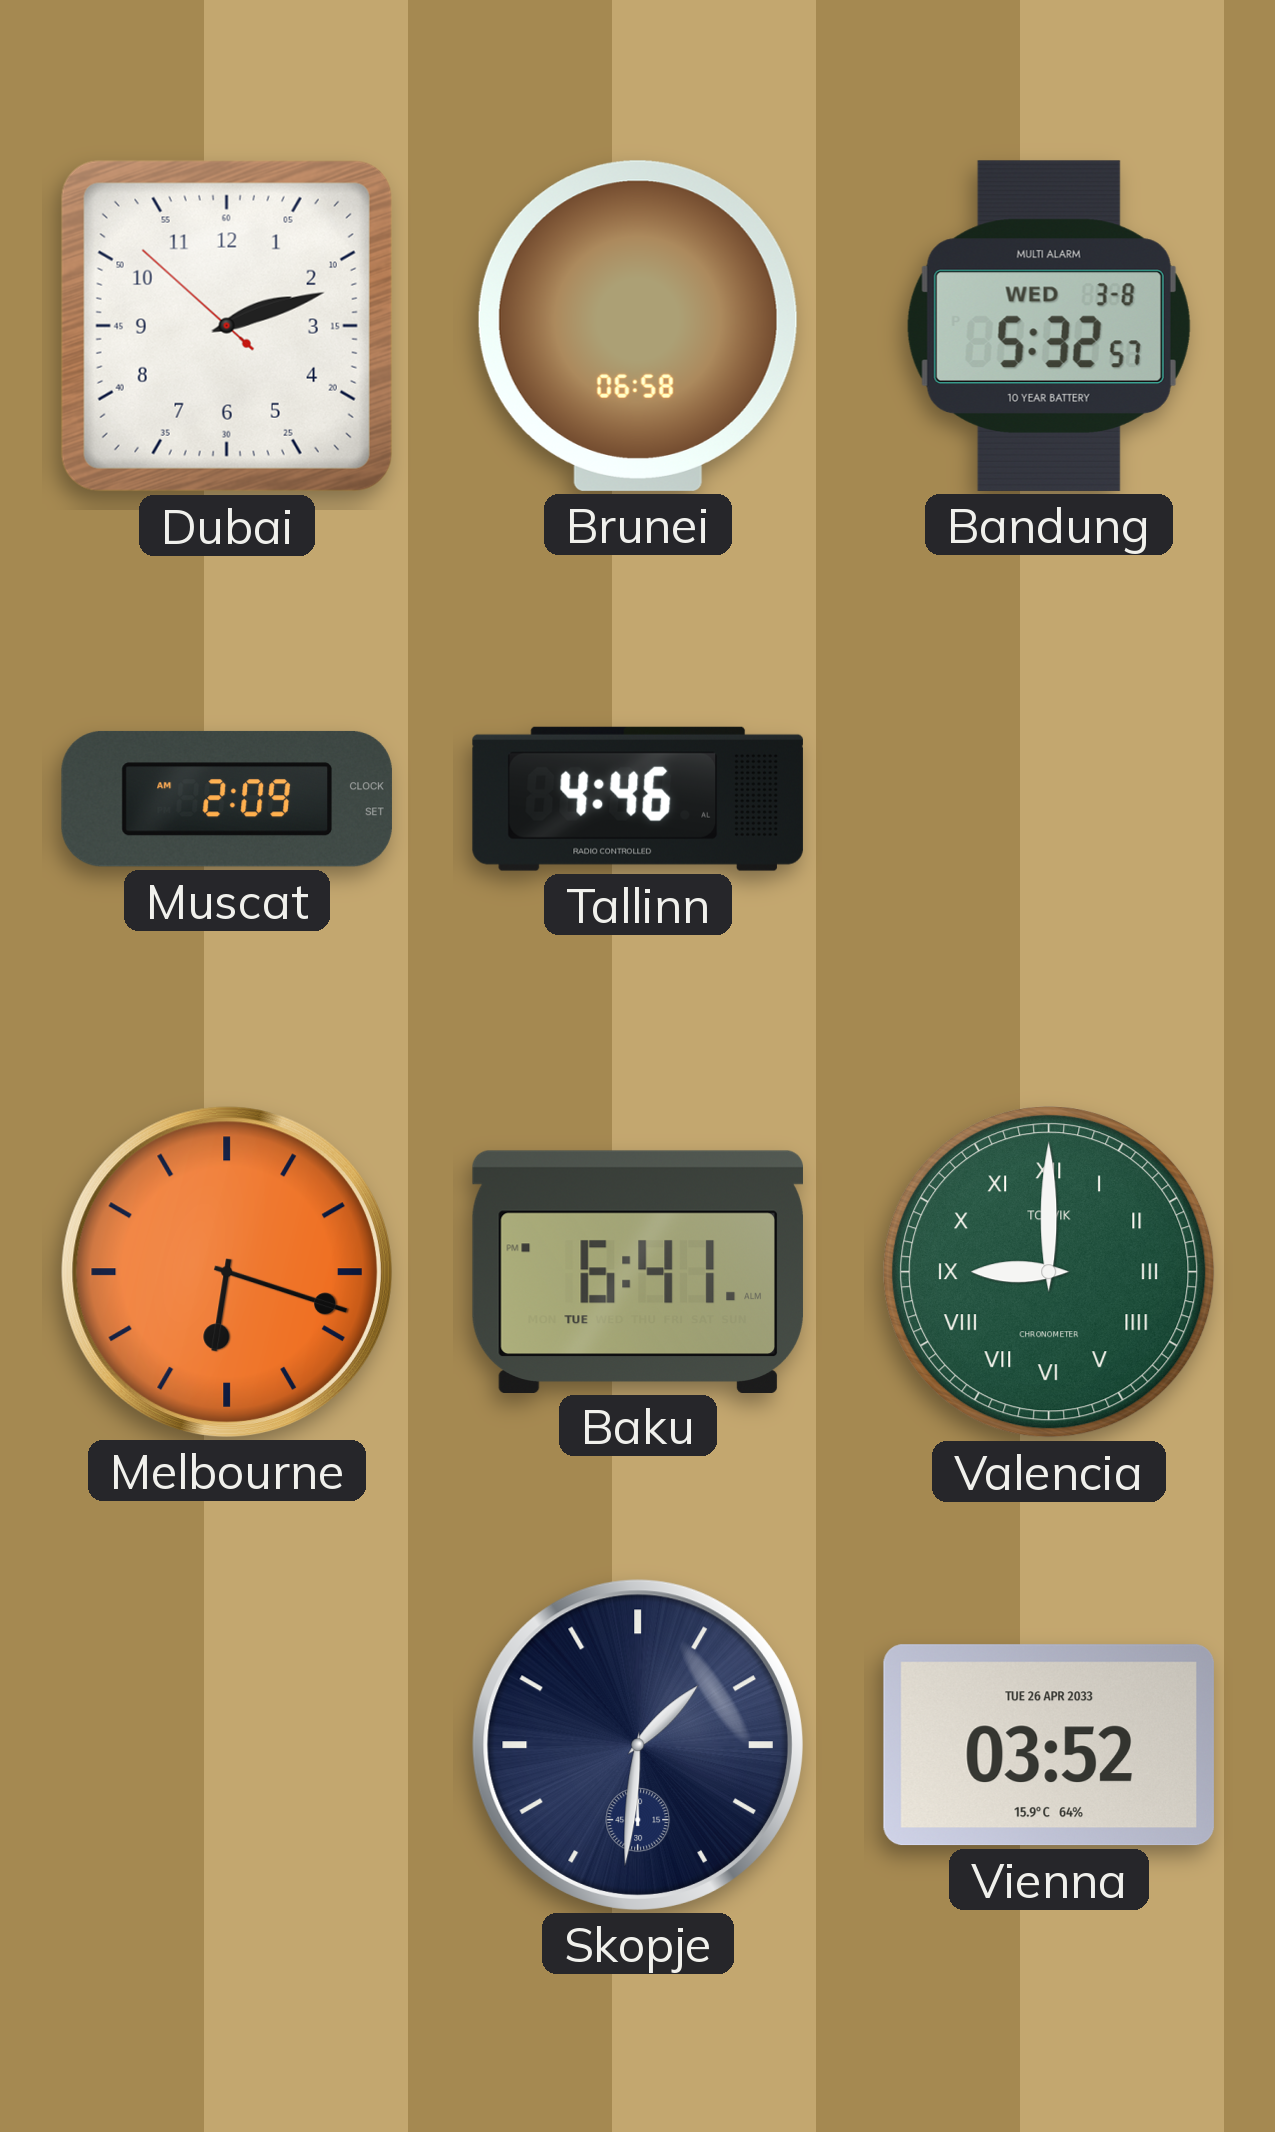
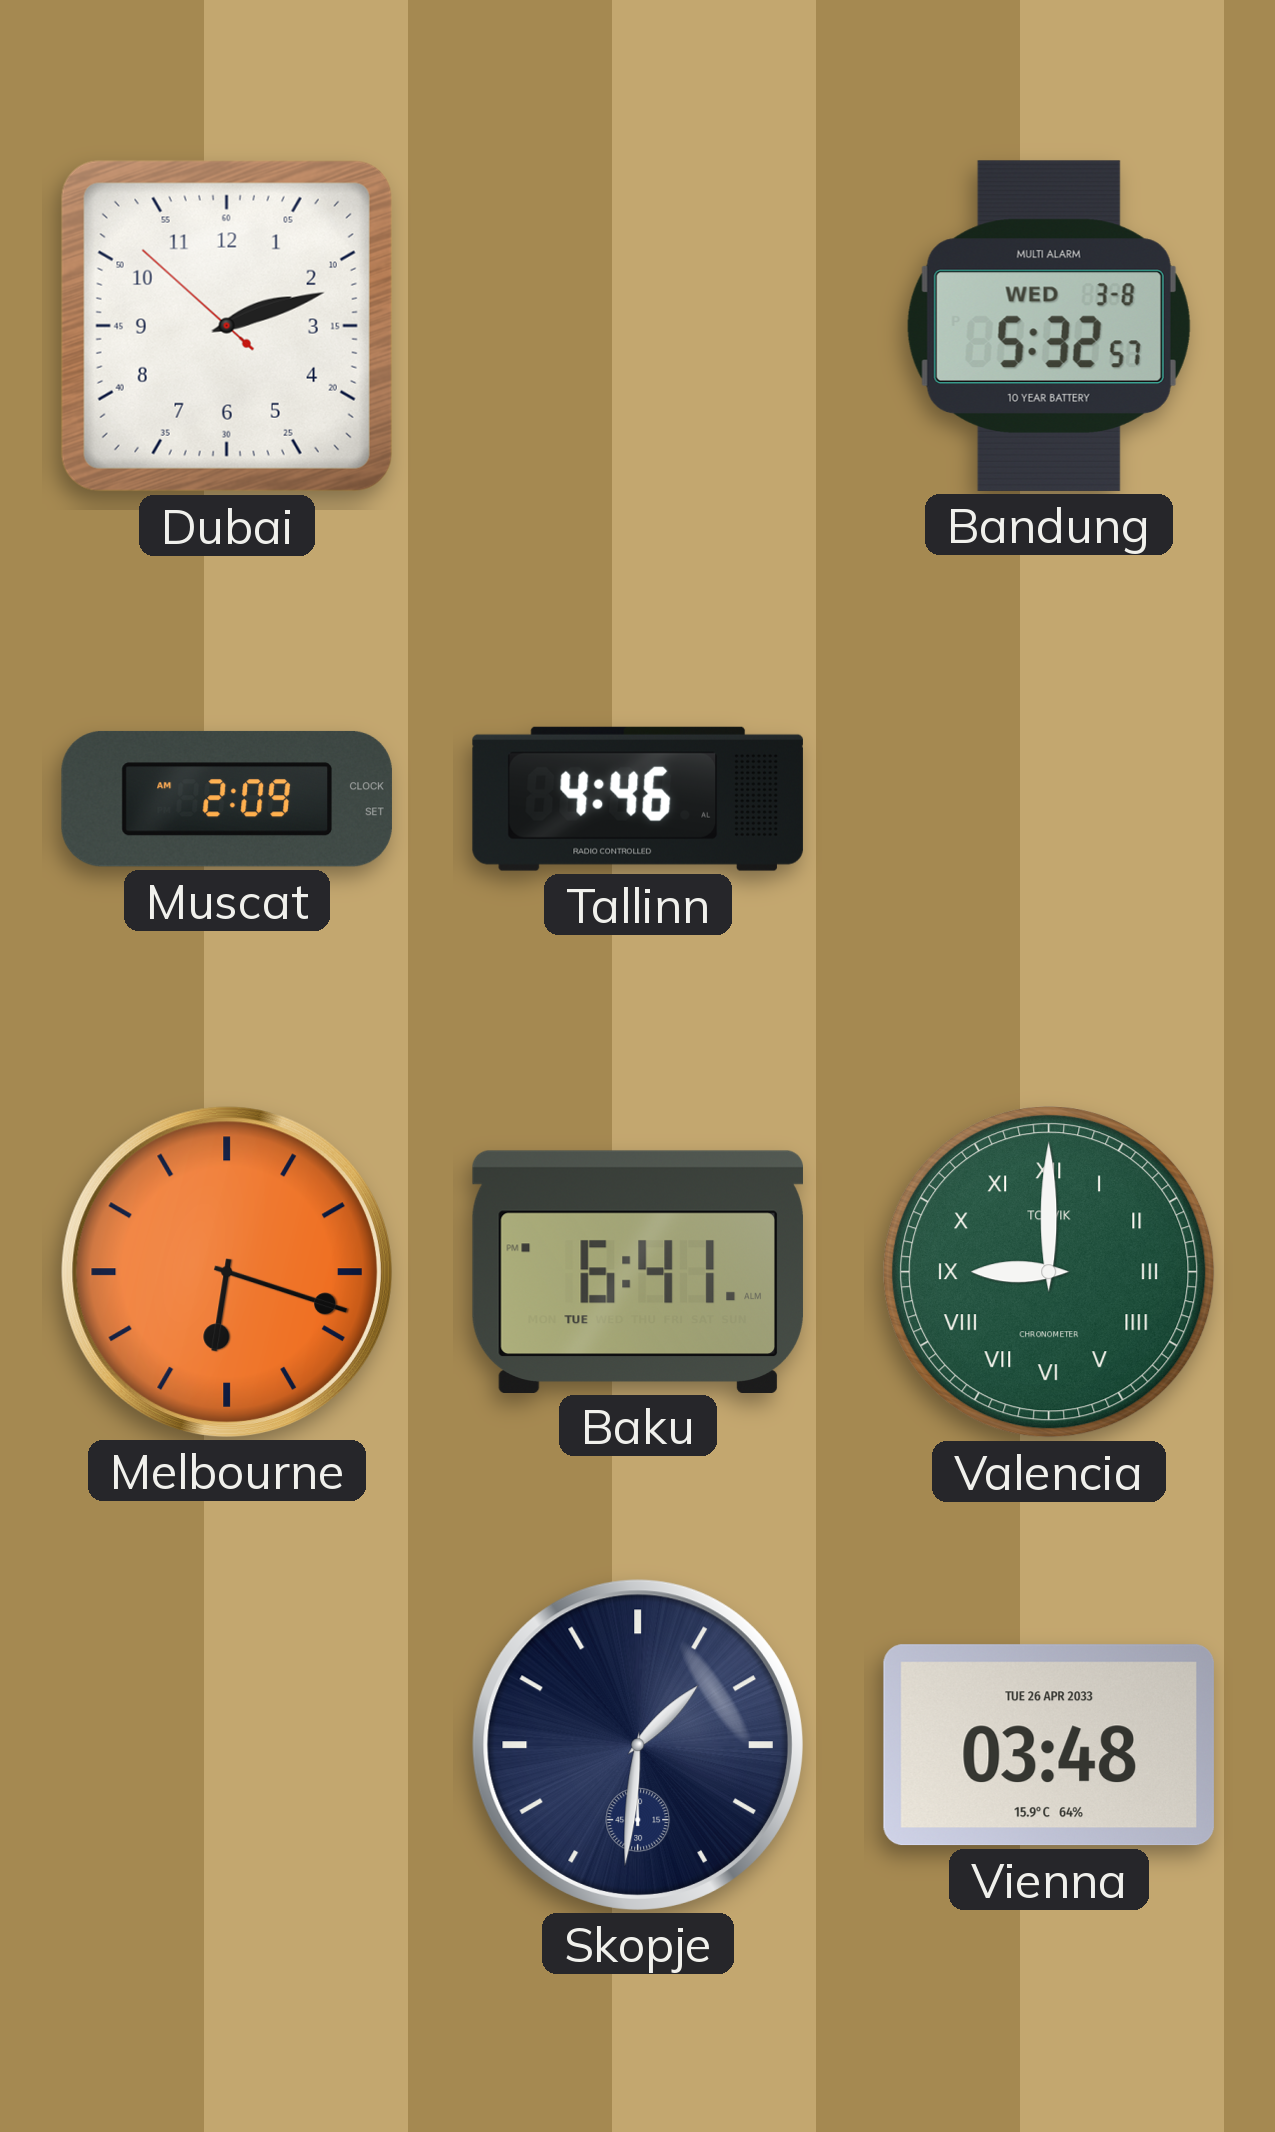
Brunei: 06:58 -> none
Vienna: 03:52 -> 03:48
